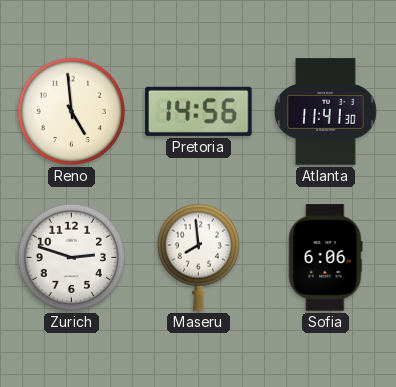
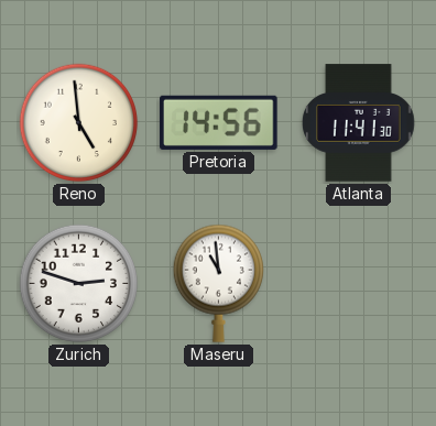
Maseru: 7:59 -> 10:59
Sofia: 6:06 -> none
